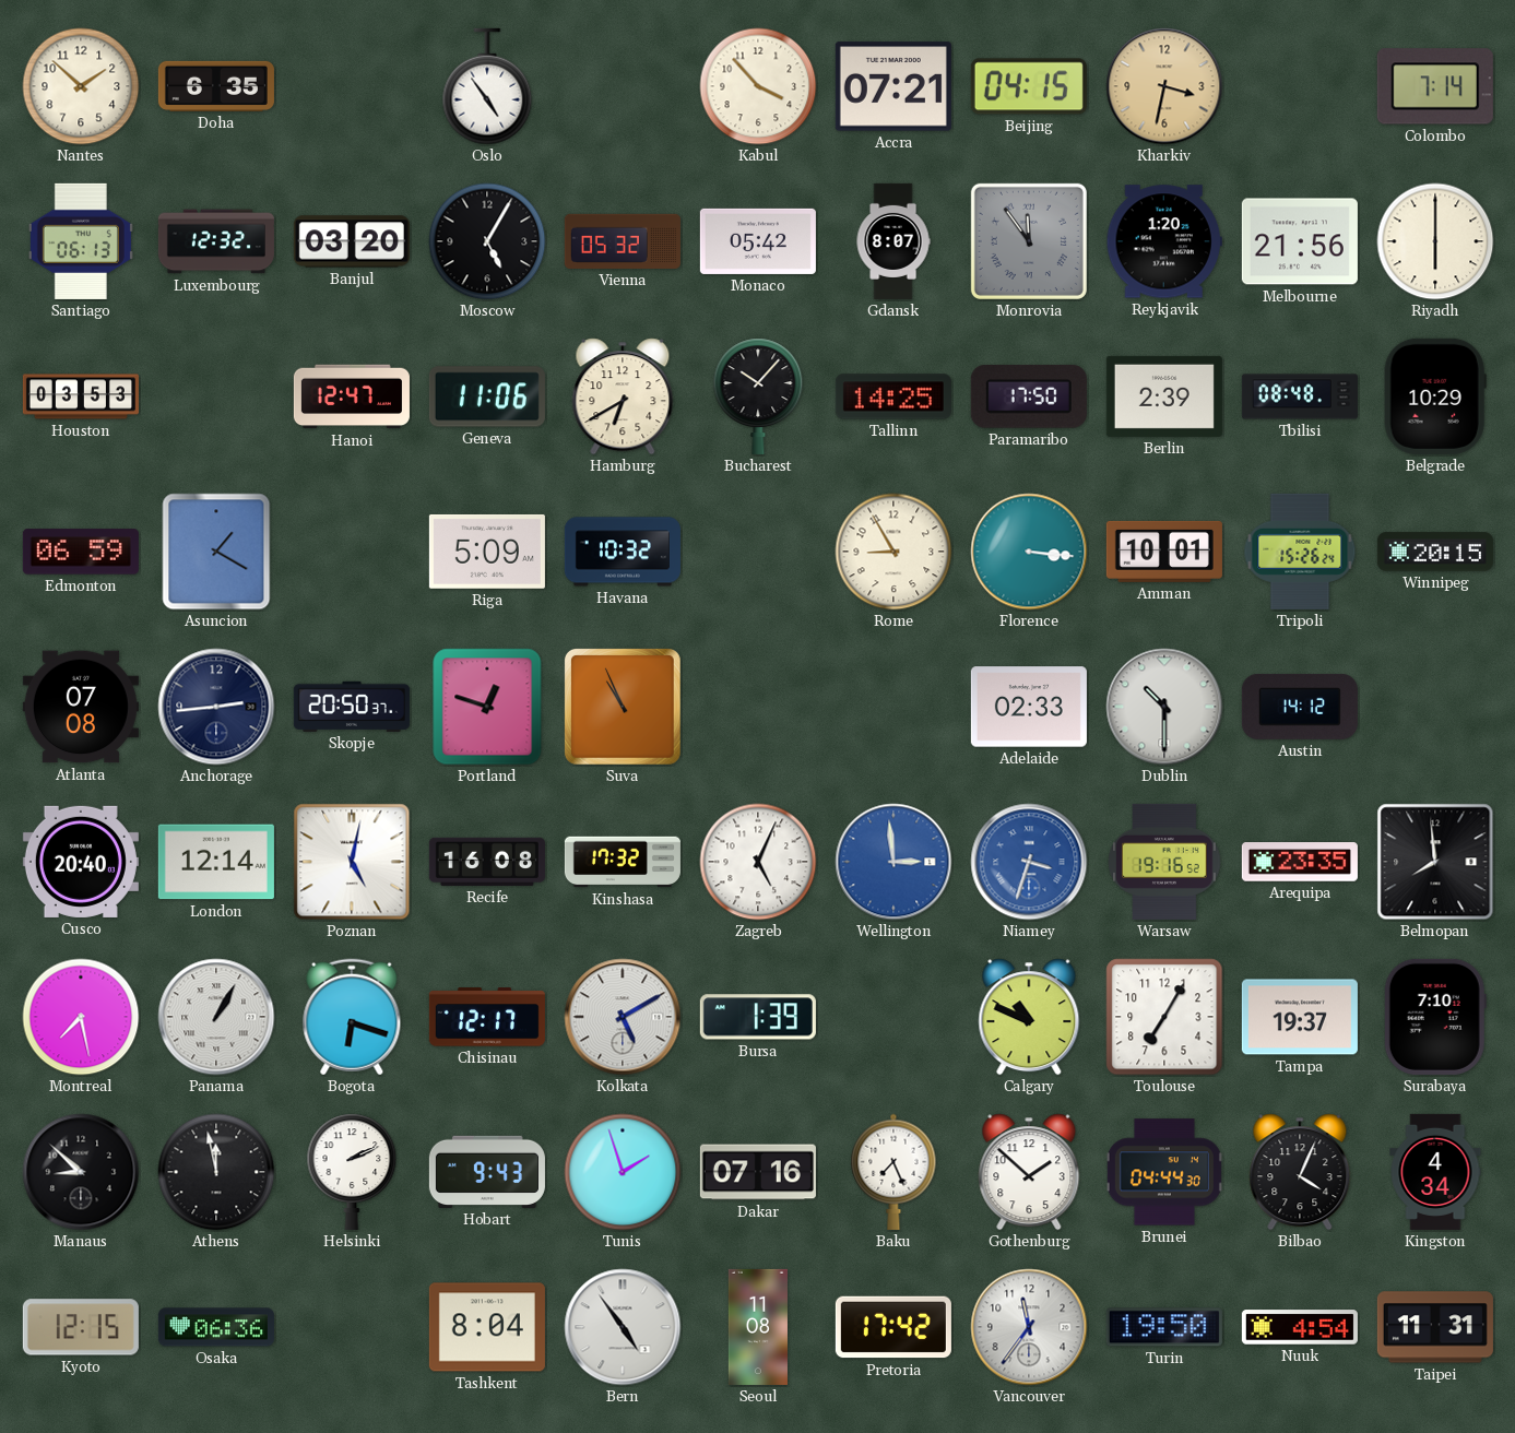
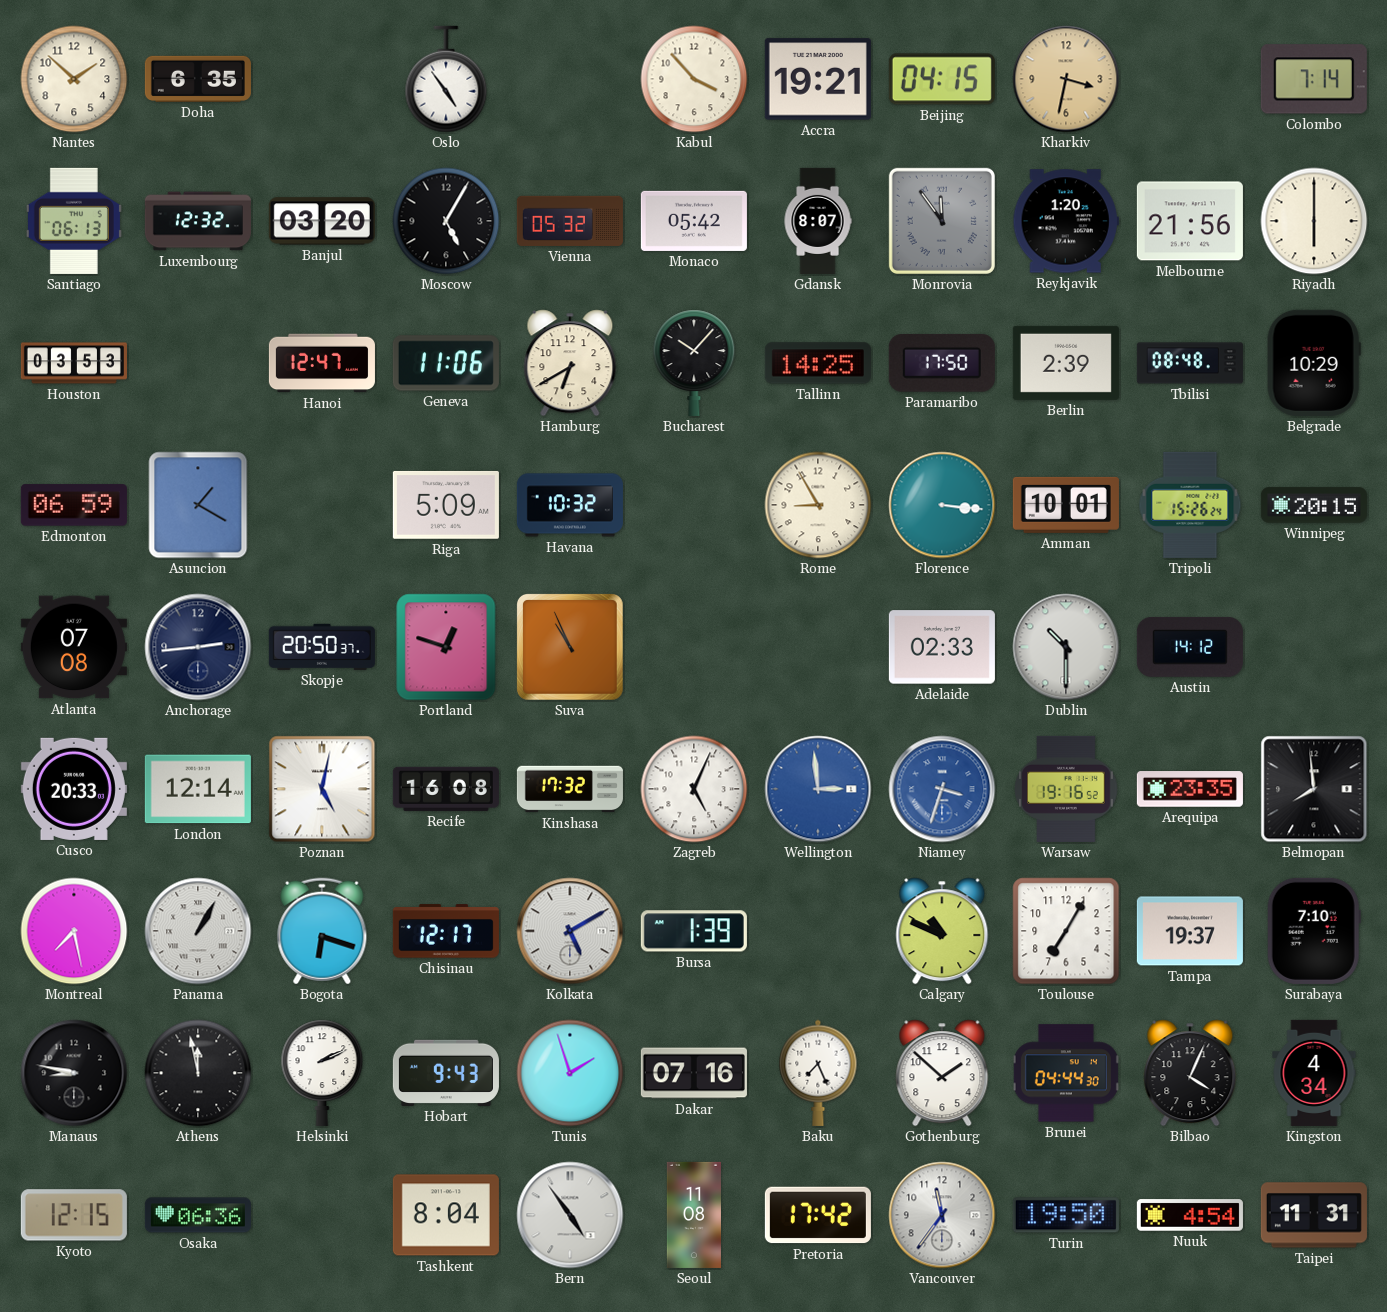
Accra: 07:21 -> 19:21
Cusco: 20:40 -> 20:33
Manaus: 8:52 -> 8:47
